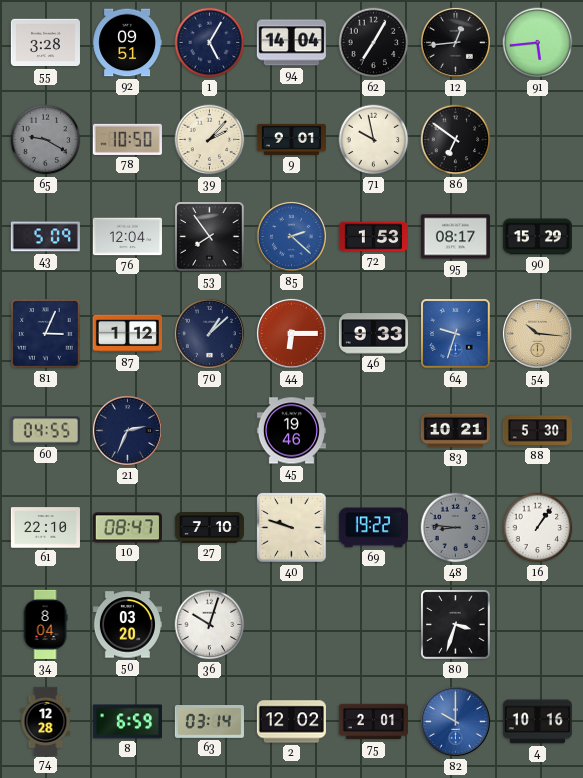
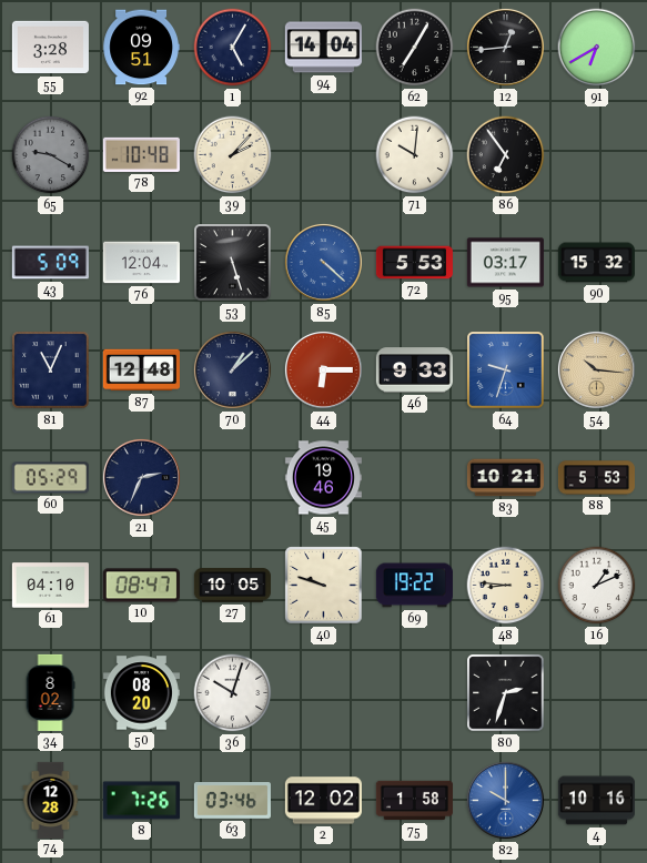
91: 5:44 -> 6:40
78: 10:50 -> 10:48
9: 9:01 -> none
71: 9:58 -> 10:01
86: 6:51 -> 6:54
53: 7:54 -> 5:27
85: 2:22 -> 4:22
72: 1:53 -> 5:53
95: 08:17 -> 03:17
90: 15:29 -> 15:32
81: 3:04 -> 11:04
87: 1:12 -> 12:48
60: 04:55 -> 05:29
88: 5:30 -> 5:53
61: 22:10 -> 04:10
27: 7:10 -> 10:05
48 dial: grey -> cream
16: 1:06 -> 1:11
34: 8:04 -> 8:02
50: 03:20 -> 08:20
80: 3:33 -> 2:33
8: 6:59 -> 7:26
63: 03:14 -> 03:46
75: 2:01 -> 1:58
